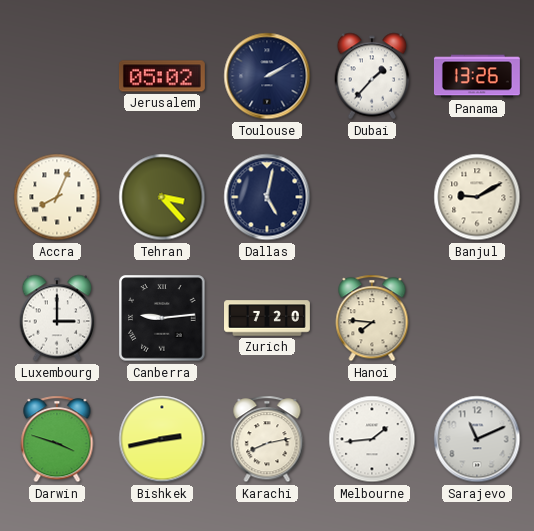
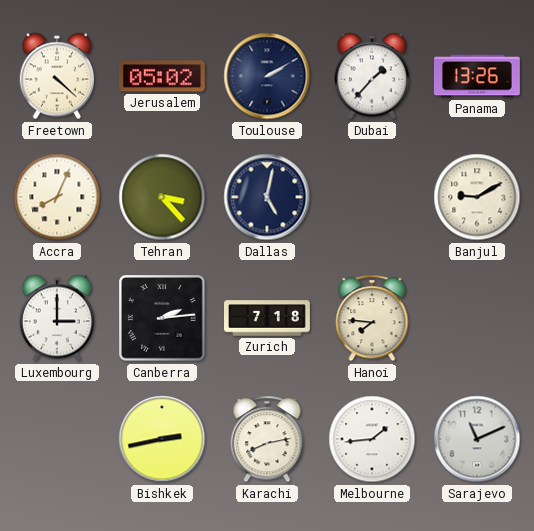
Freetown: none -> 4:22
Canberra: 9:14 -> 2:14
Zurich: 7:20 -> 7:18
Darwin: 3:48 -> none
